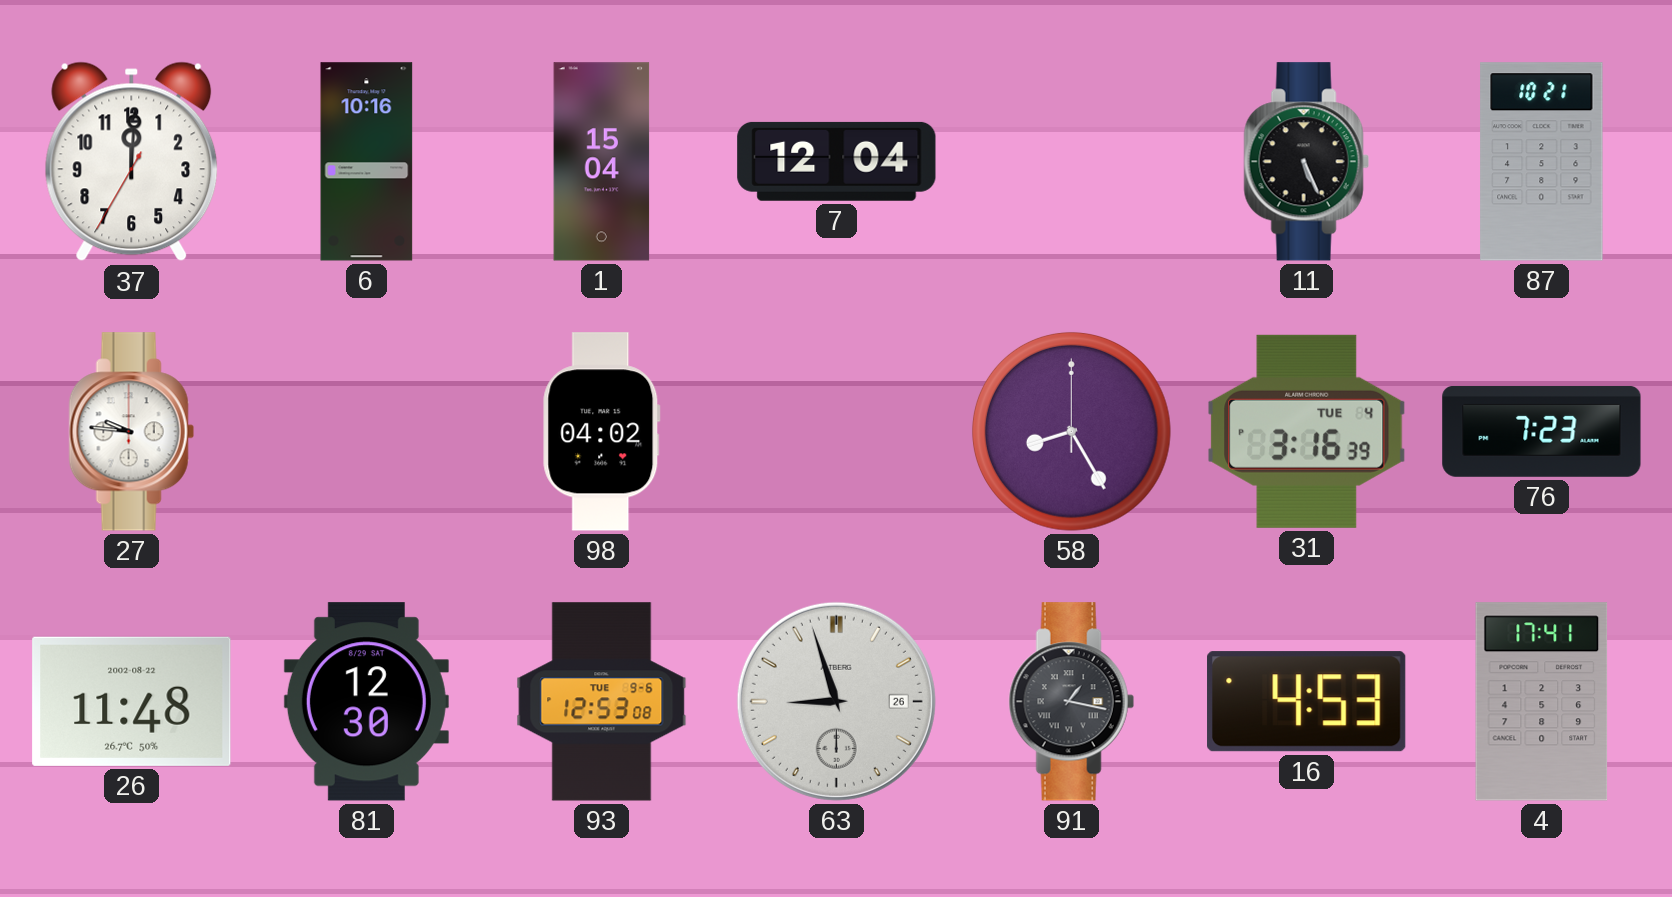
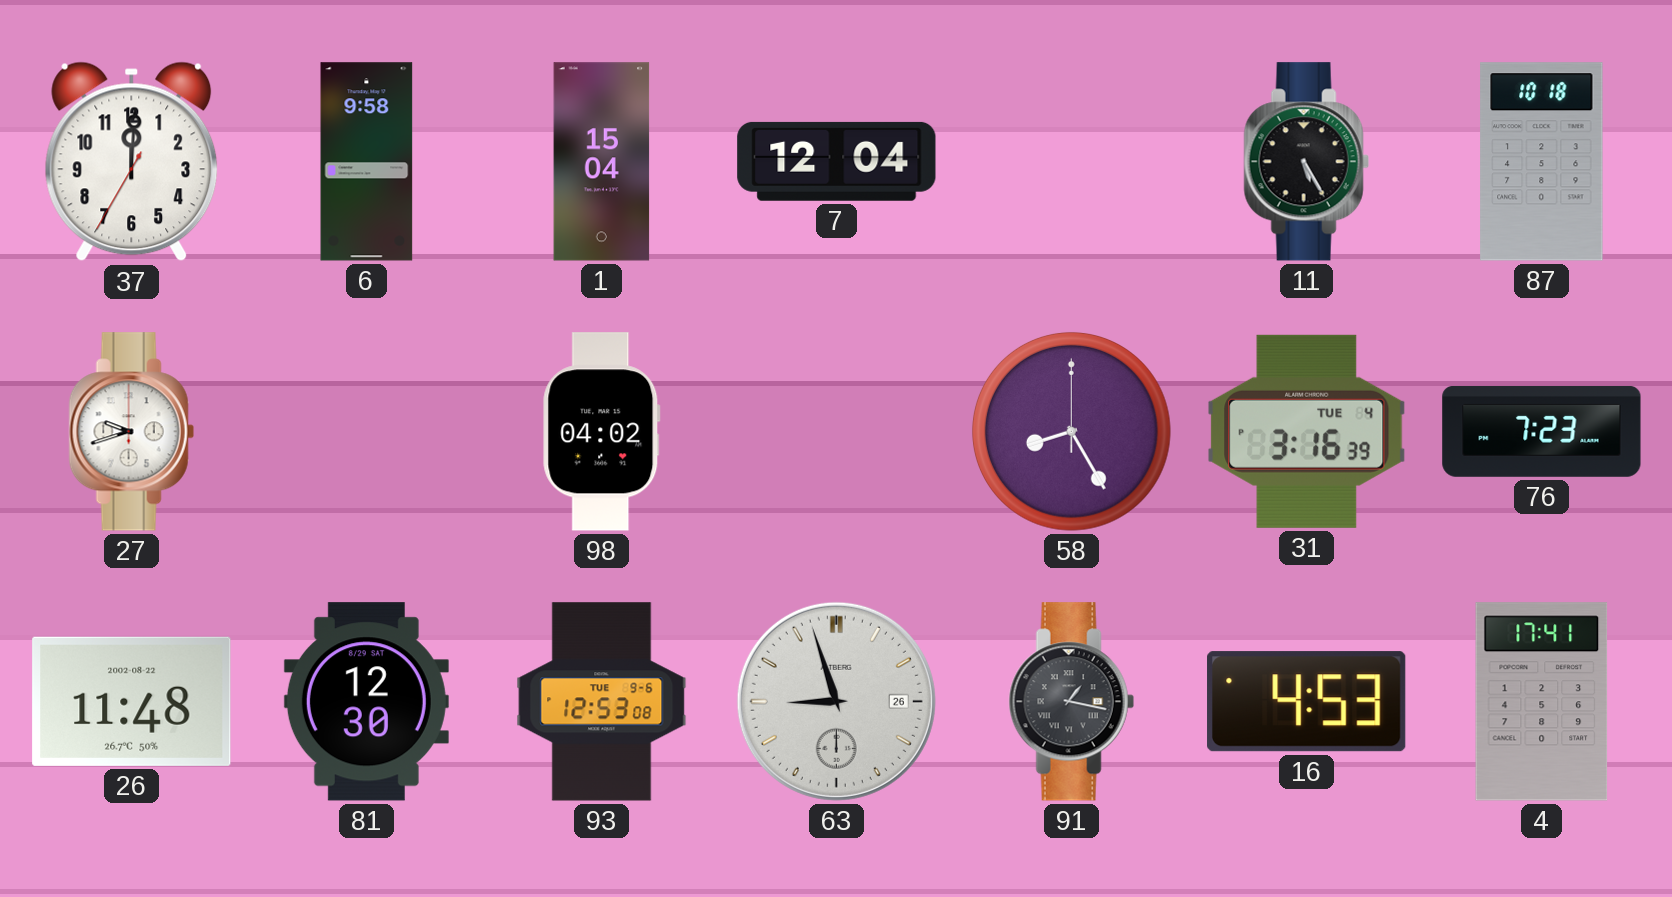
6: 10:16 -> 9:58
11: 5:26 -> 5:25
87: 10:21 -> 10:18
27: 9:46 -> 9:42
